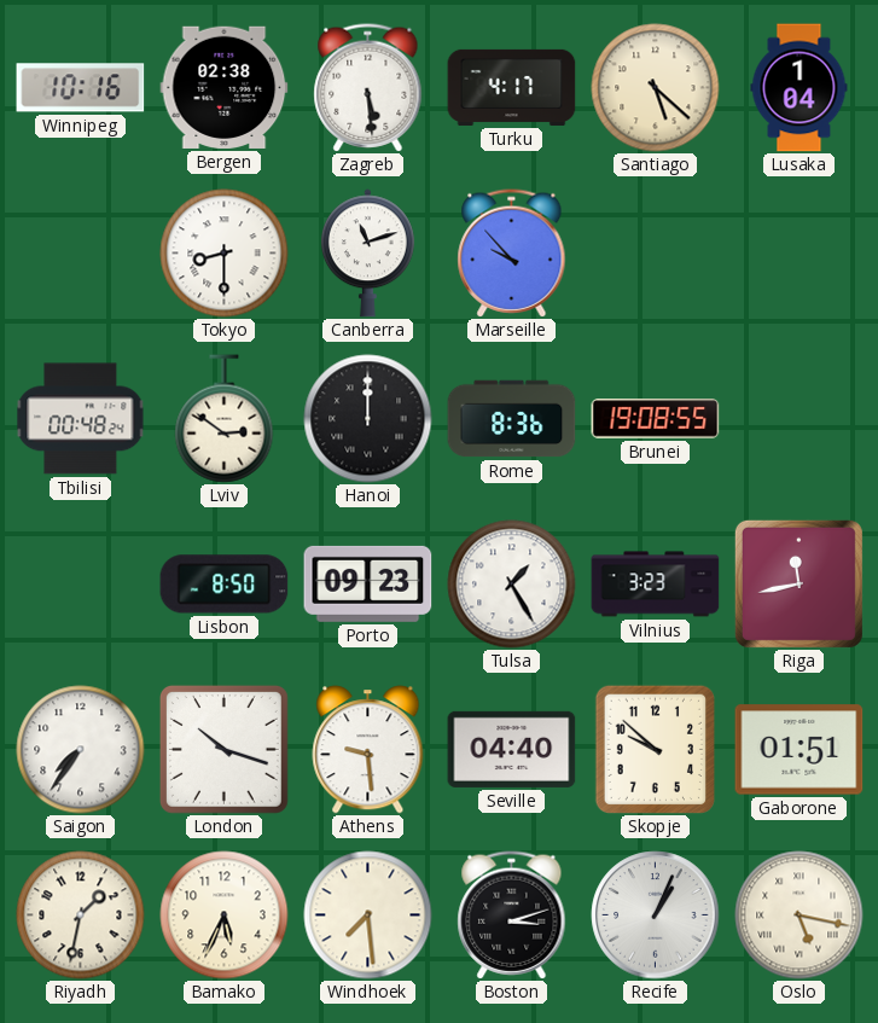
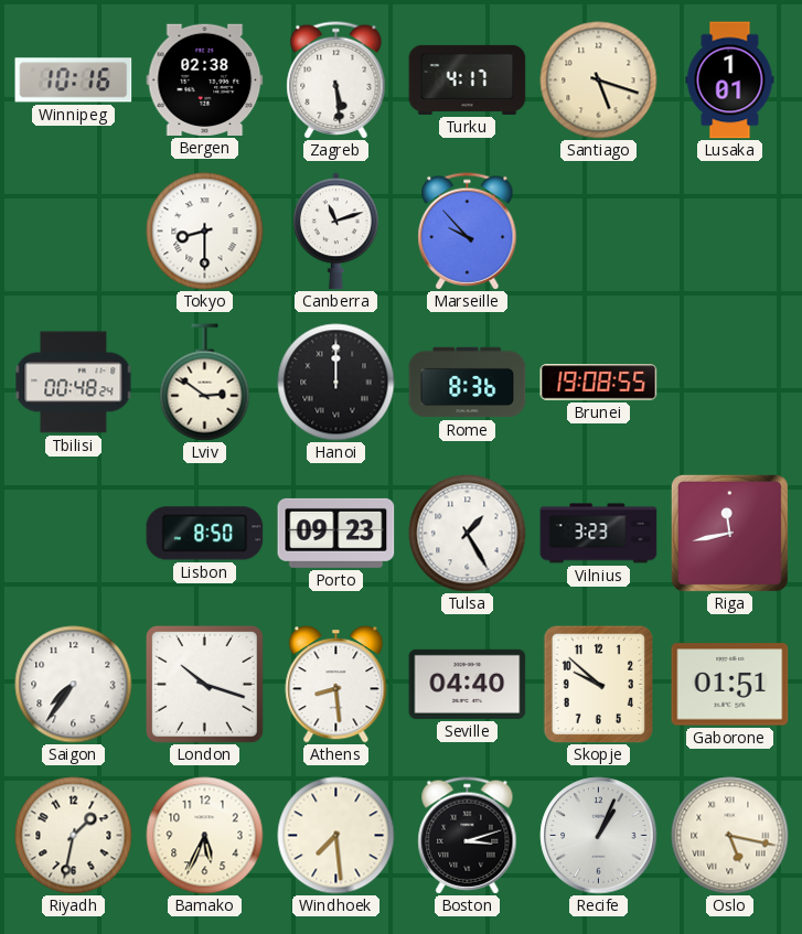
Santiago: 5:22 -> 5:18
Lusaka: 1:04 -> 1:01
Athens: 9:29 -> 8:29
